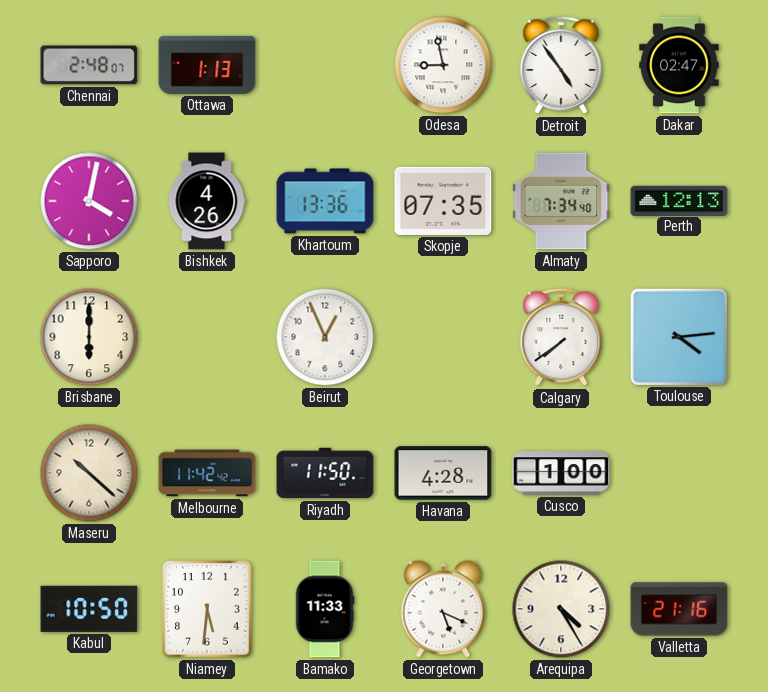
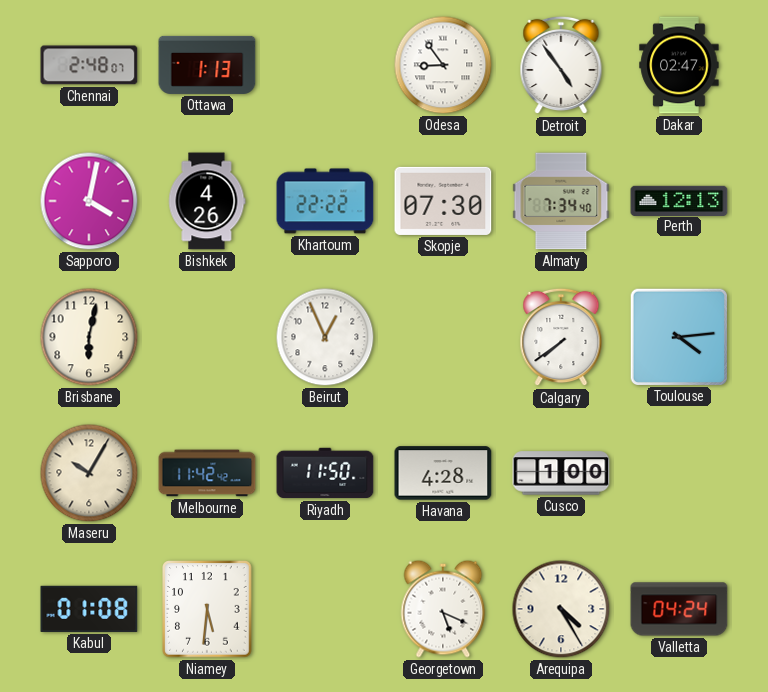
Odesa: 8:58 -> 8:54
Khartoum: 13:36 -> 22:22
Skopje: 07:35 -> 07:30
Brisbane: 6:00 -> 6:02
Maseru: 10:22 -> 10:05
Kabul: 10:50 -> 01:08
Bamako: 11:33 -> none
Valletta: 21:16 -> 04:24
